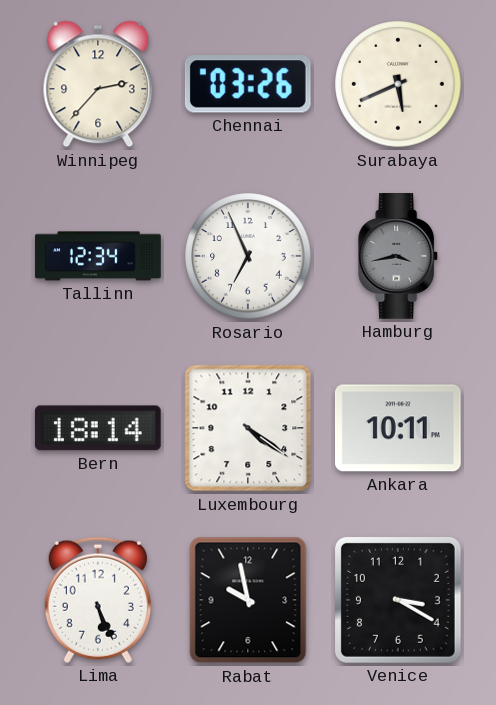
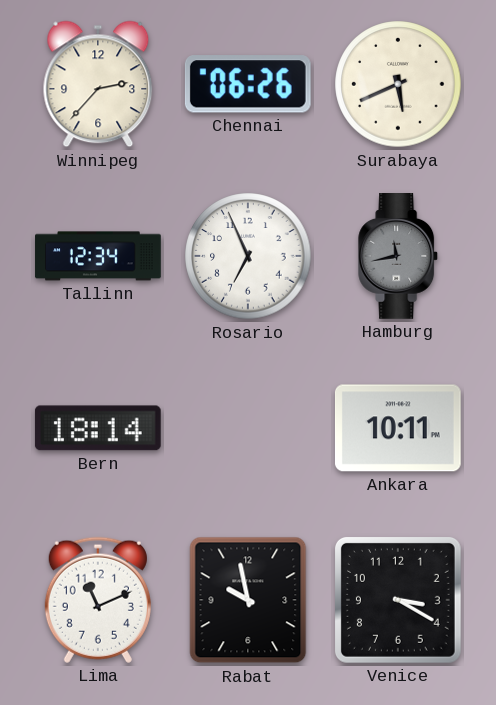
Chennai: 03:26 -> 06:26
Hamburg: 3:43 -> 11:43
Luxembourg: 4:21 -> none
Lima: 5:26 -> 11:11
